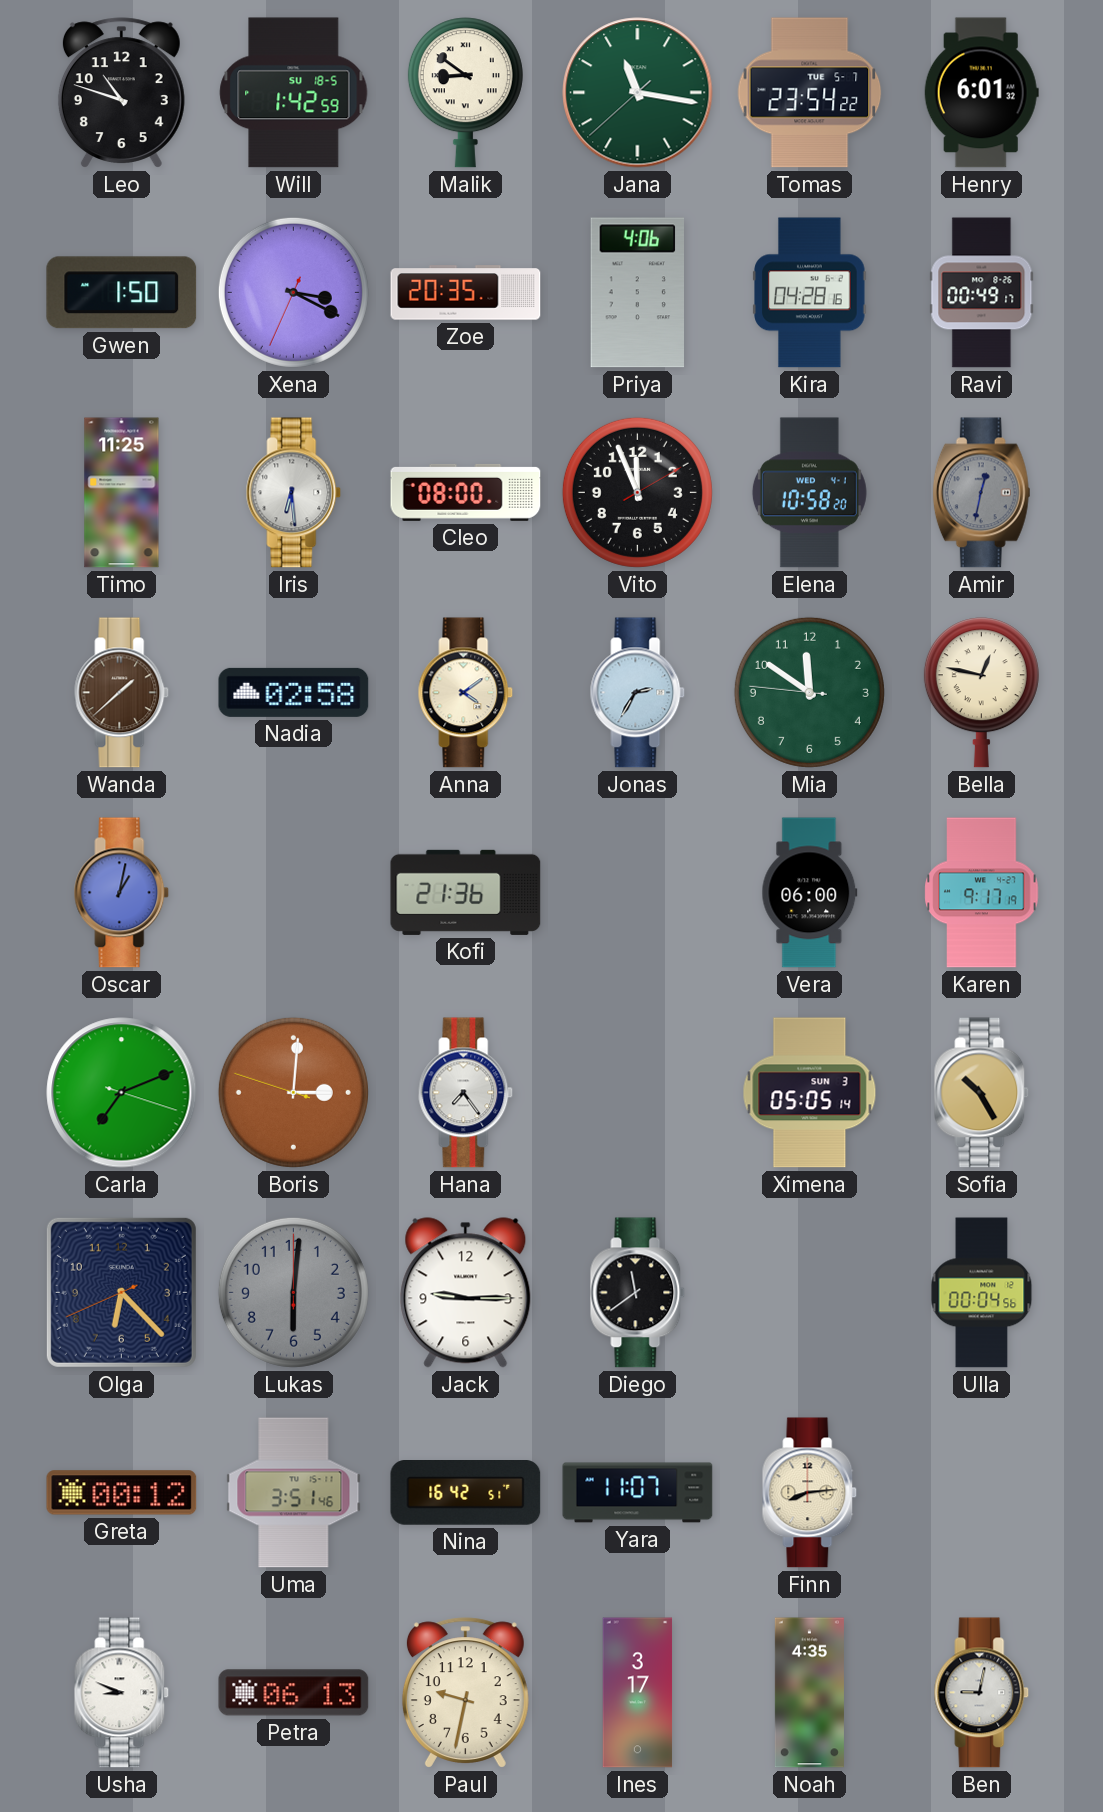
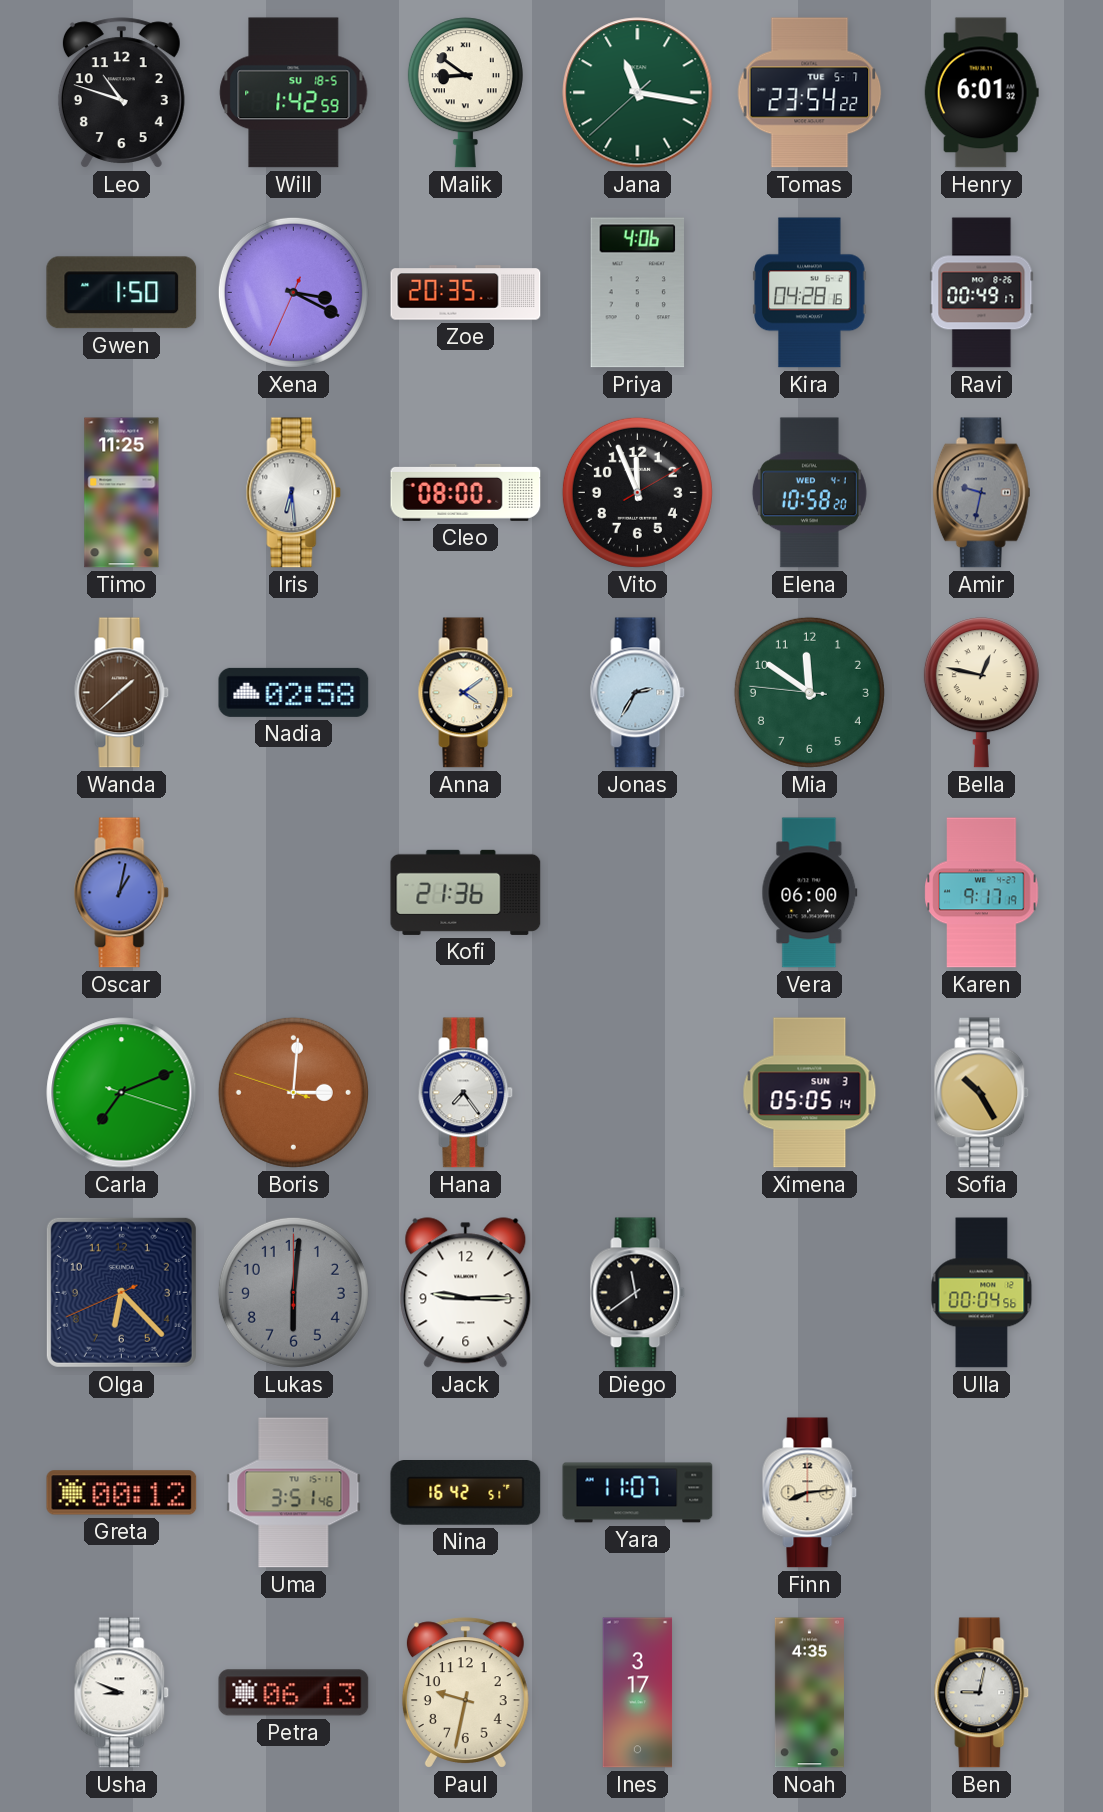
Amir: 12:32 -> 9:32
